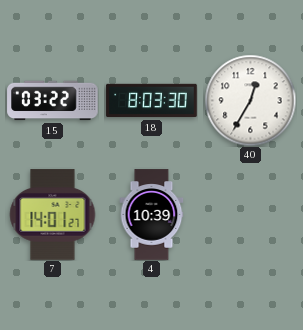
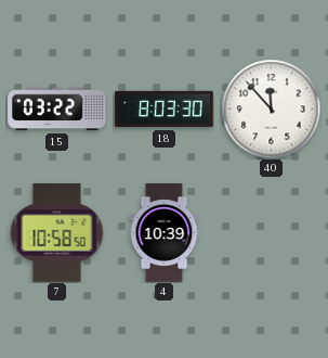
40: 12:35 -> 11:53
7: 14:01 -> 10:58
